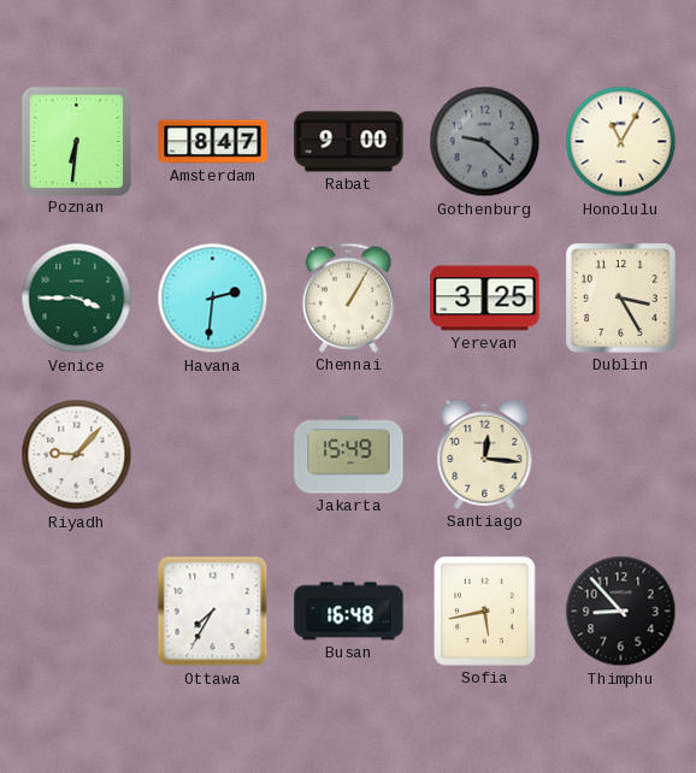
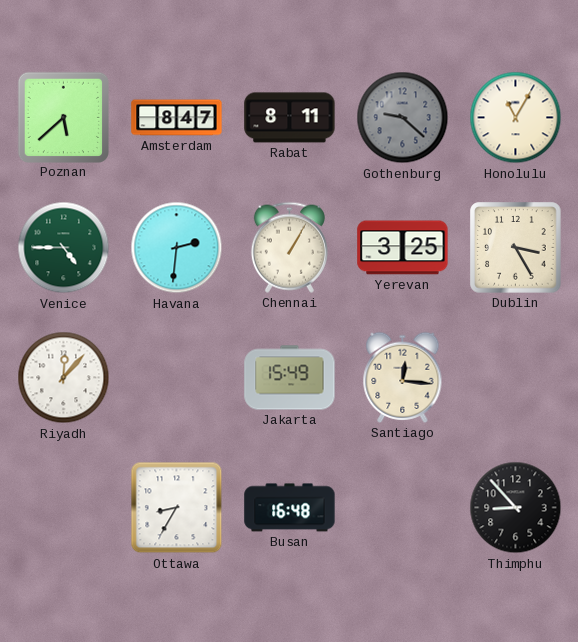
Poznan: 6:31 -> 5:38
Rabat: 9:00 -> 8:11
Venice: 3:45 -> 4:45
Riyadh: 9:07 -> 12:07
Ottawa: 7:35 -> 8:35
Sofia: 5:43 -> none
